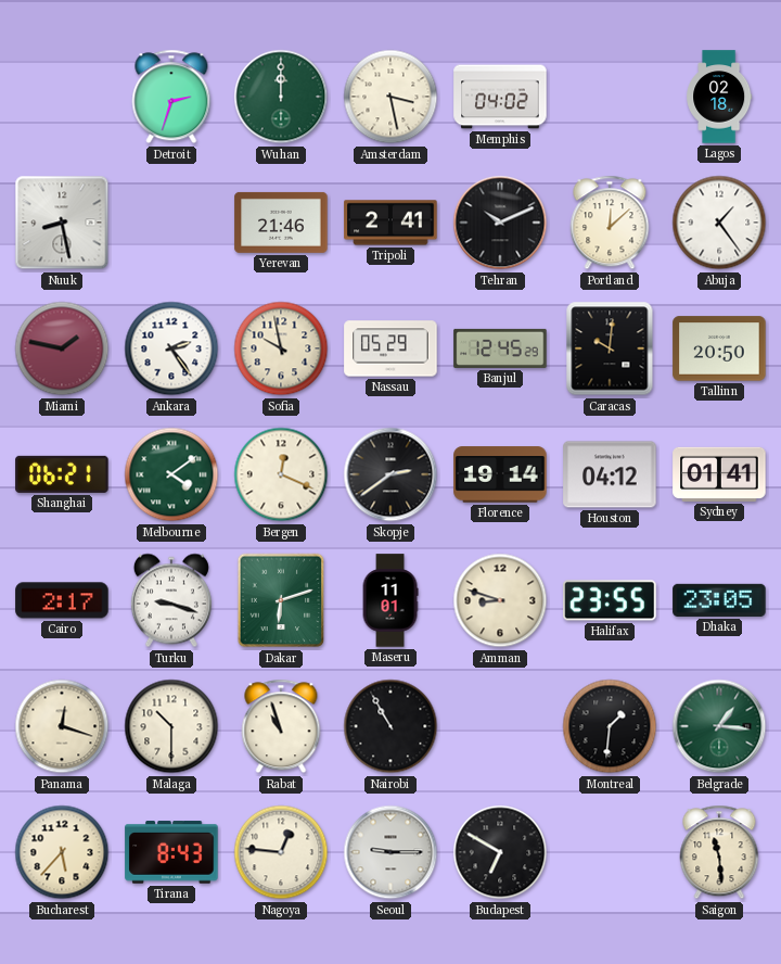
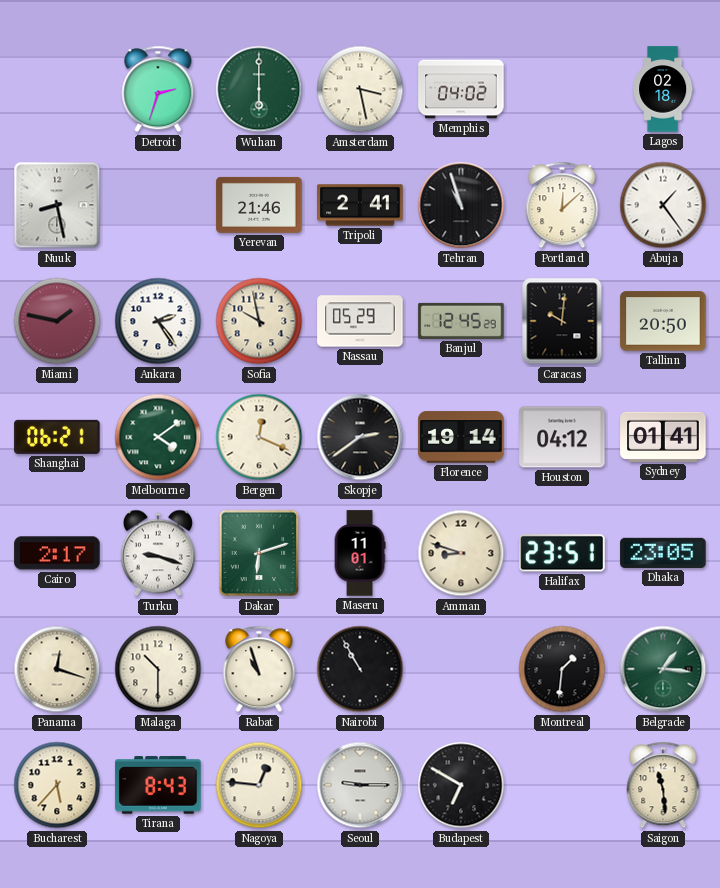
Wuhan: 12:00 -> 6:00
Tehran: 10:11 -> 10:57
Halifax: 23:55 -> 23:51
